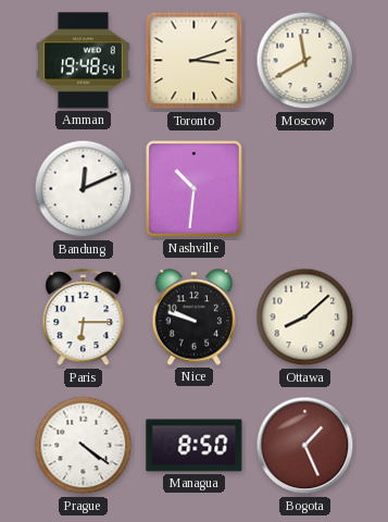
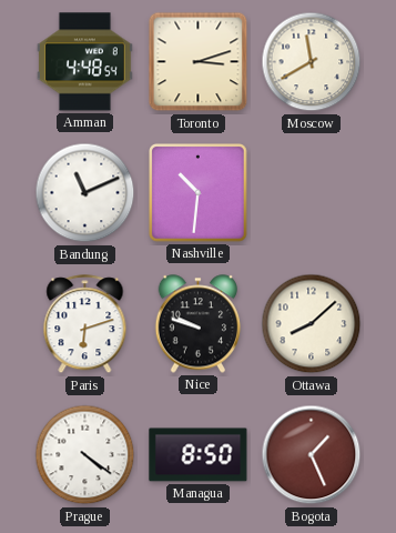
Amman: 19:48 -> 4:48
Bandung: 12:11 -> 11:11
Paris: 6:15 -> 6:12
